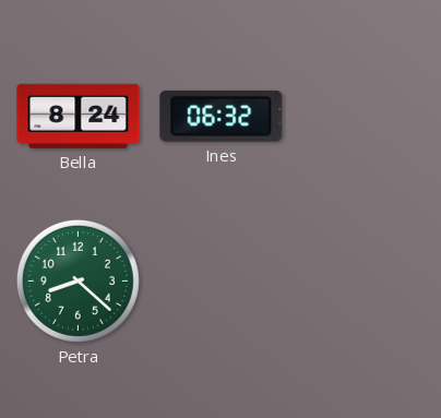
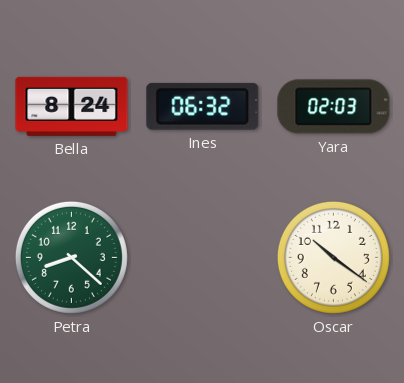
Yara: none -> 02:03
Oscar: none -> 10:21
